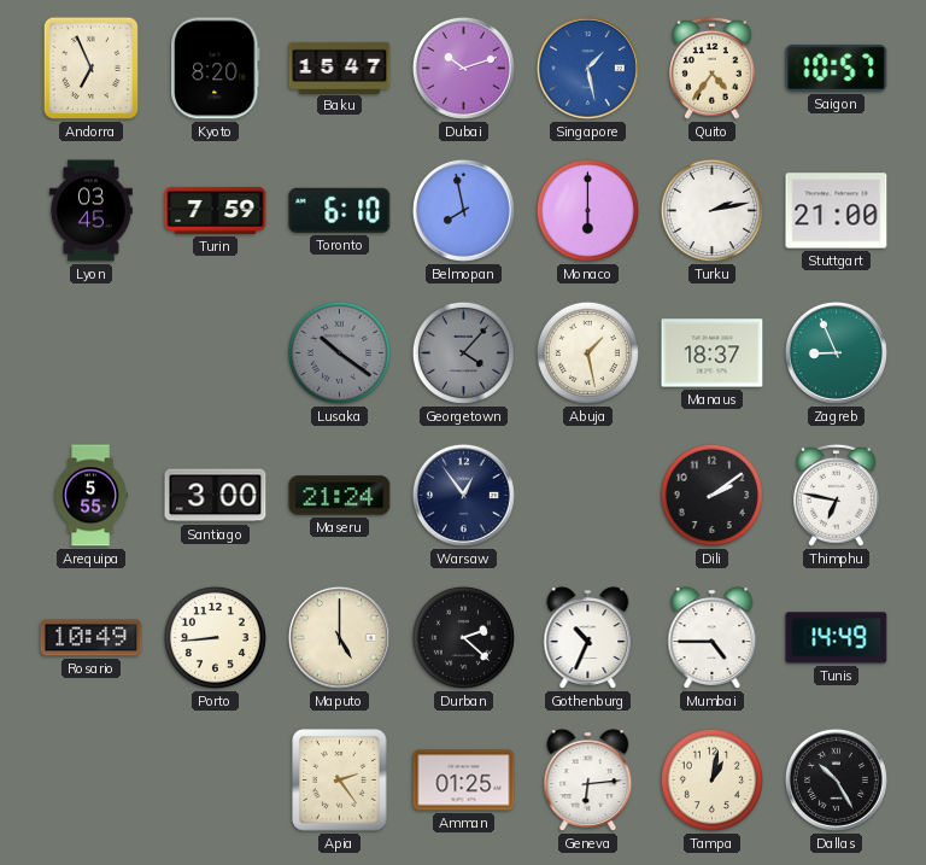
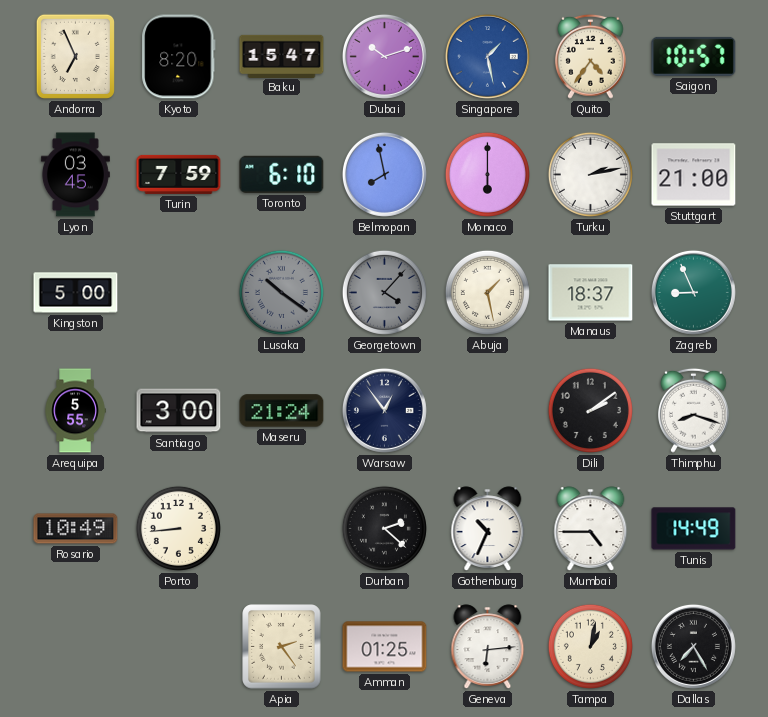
Kingston: none -> 5:00
Thimphu: 6:47 -> 8:18
Maputo: 5:00 -> none
Dallas: 10:25 -> 7:25
